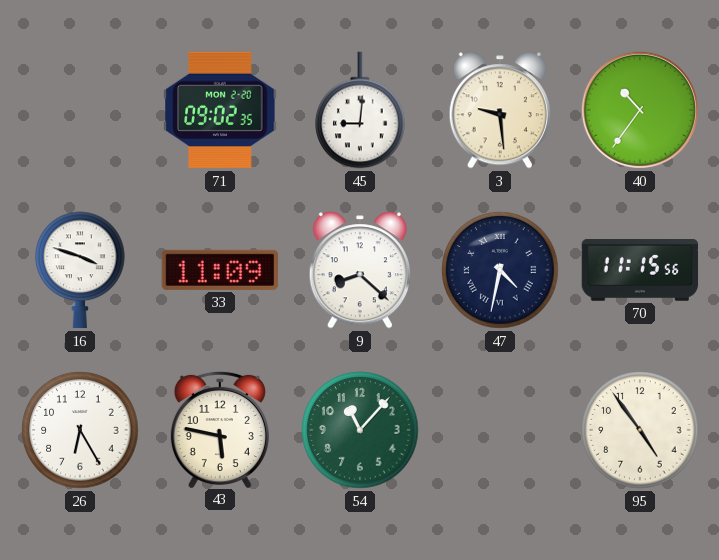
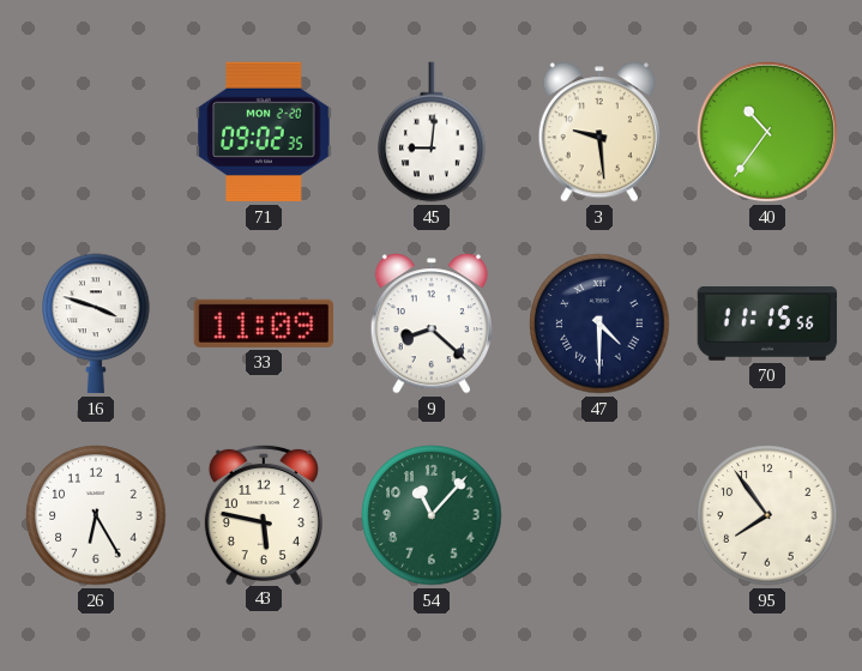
47: 4:32 -> 4:30
95: 4:54 -> 7:54
